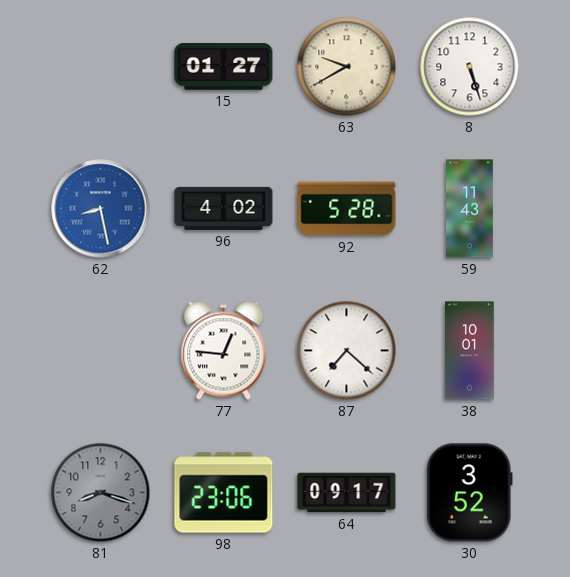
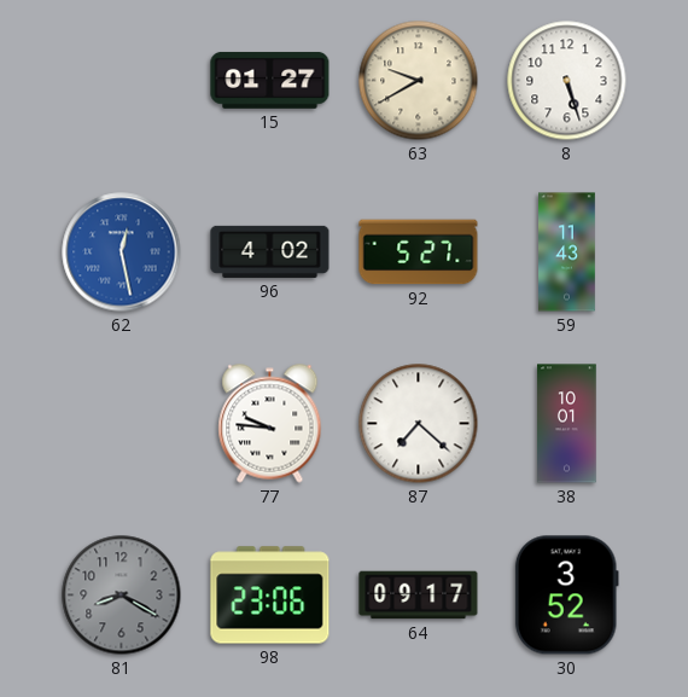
62: 8:28 -> 12:28
92: 5:28 -> 5:27
77: 12:46 -> 9:46
81: 8:18 -> 8:20
